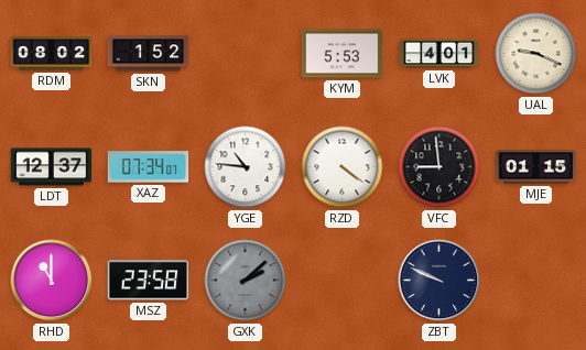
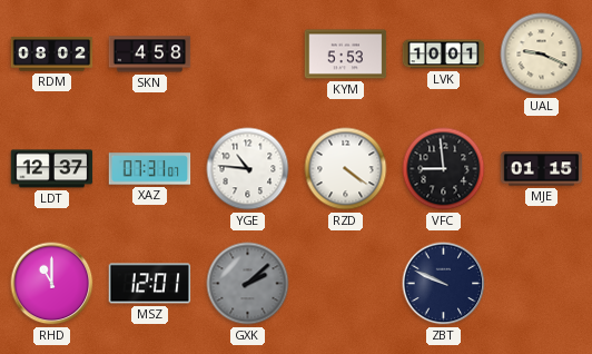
SKN: 1:52 -> 4:58
LVK: 4:01 -> 10:01
XAZ: 07:34 -> 07:31
MSZ: 23:58 -> 12:01
